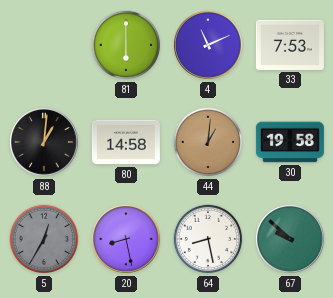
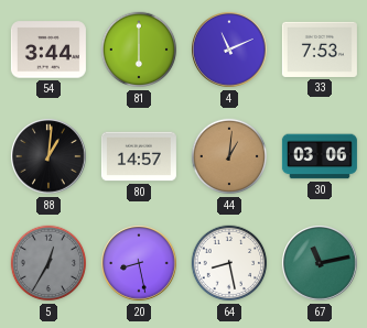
54: none -> 3:44
80: 14:58 -> 14:57
30: 19:58 -> 03:06
67: 9:52 -> 11:13
